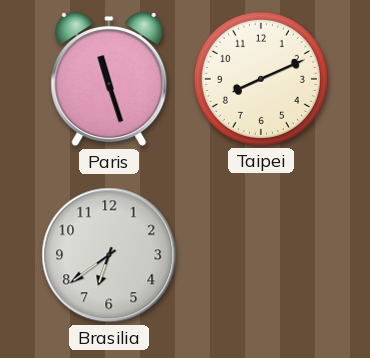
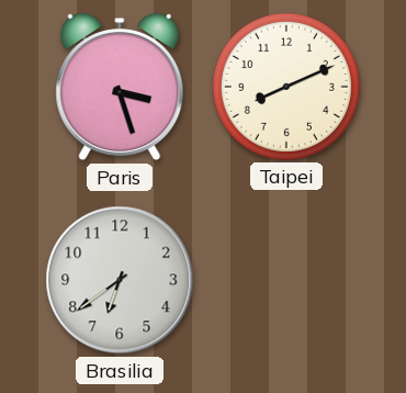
Paris: 11:27 -> 3:27
